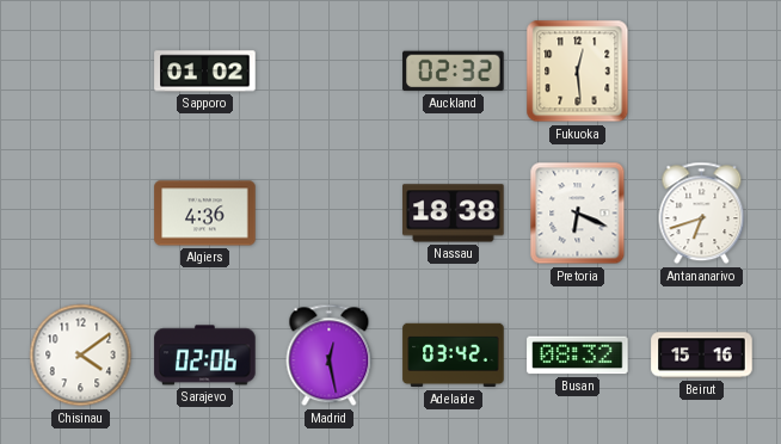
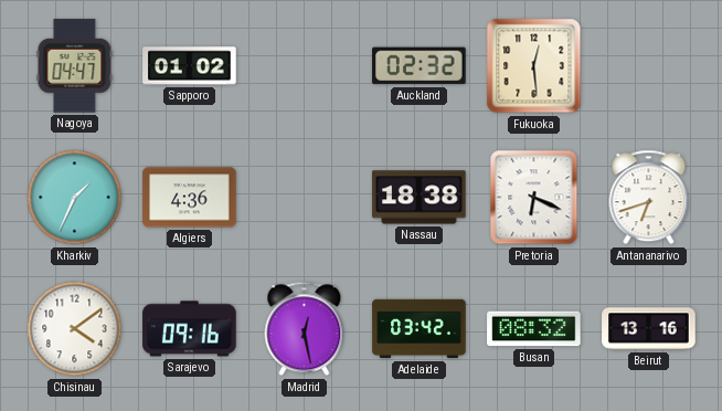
Nagoya: none -> 04:47
Kharkiv: none -> 1:34
Sarajevo: 02:06 -> 09:16
Beirut: 15:16 -> 13:16
